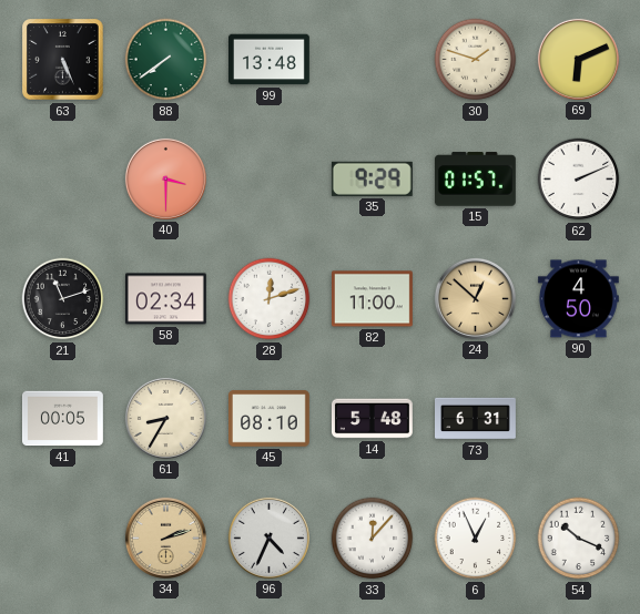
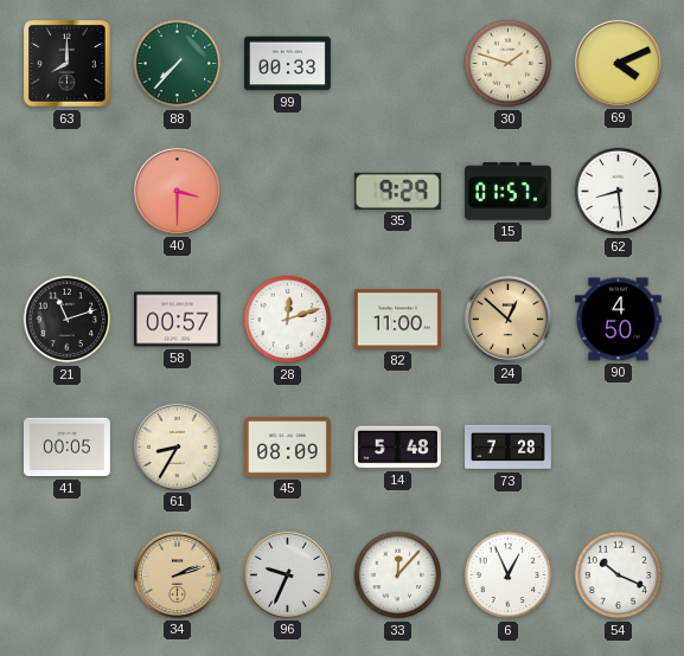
63: 5:26 -> 8:00
88: 7:39 -> 7:37
99: 13:48 -> 00:33
69: 6:11 -> 4:11
62: 2:11 -> 8:29
58: 02:34 -> 00:57
45: 08:10 -> 08:09
73: 6:31 -> 7:28
96: 4:34 -> 9:34
